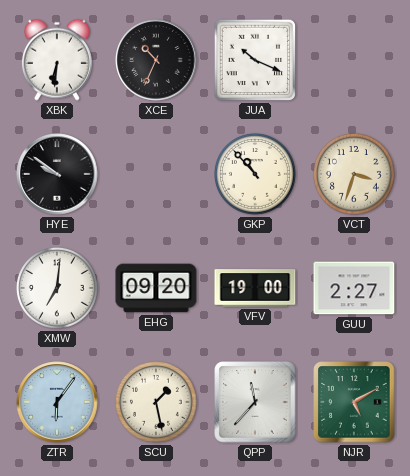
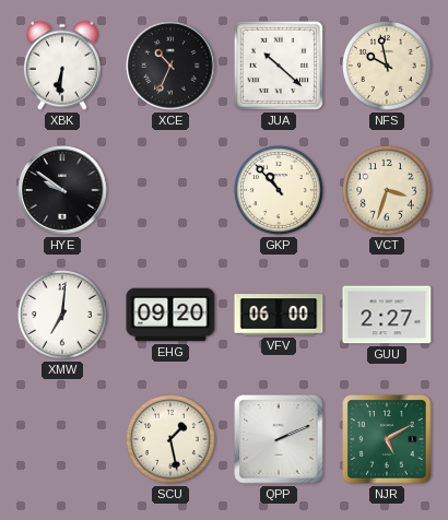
JUA: 10:19 -> 10:22
NFS: none -> 9:58
VFV: 19:00 -> 06:00
ZTR: 6:06 -> none
QPP: 11:37 -> 2:11
